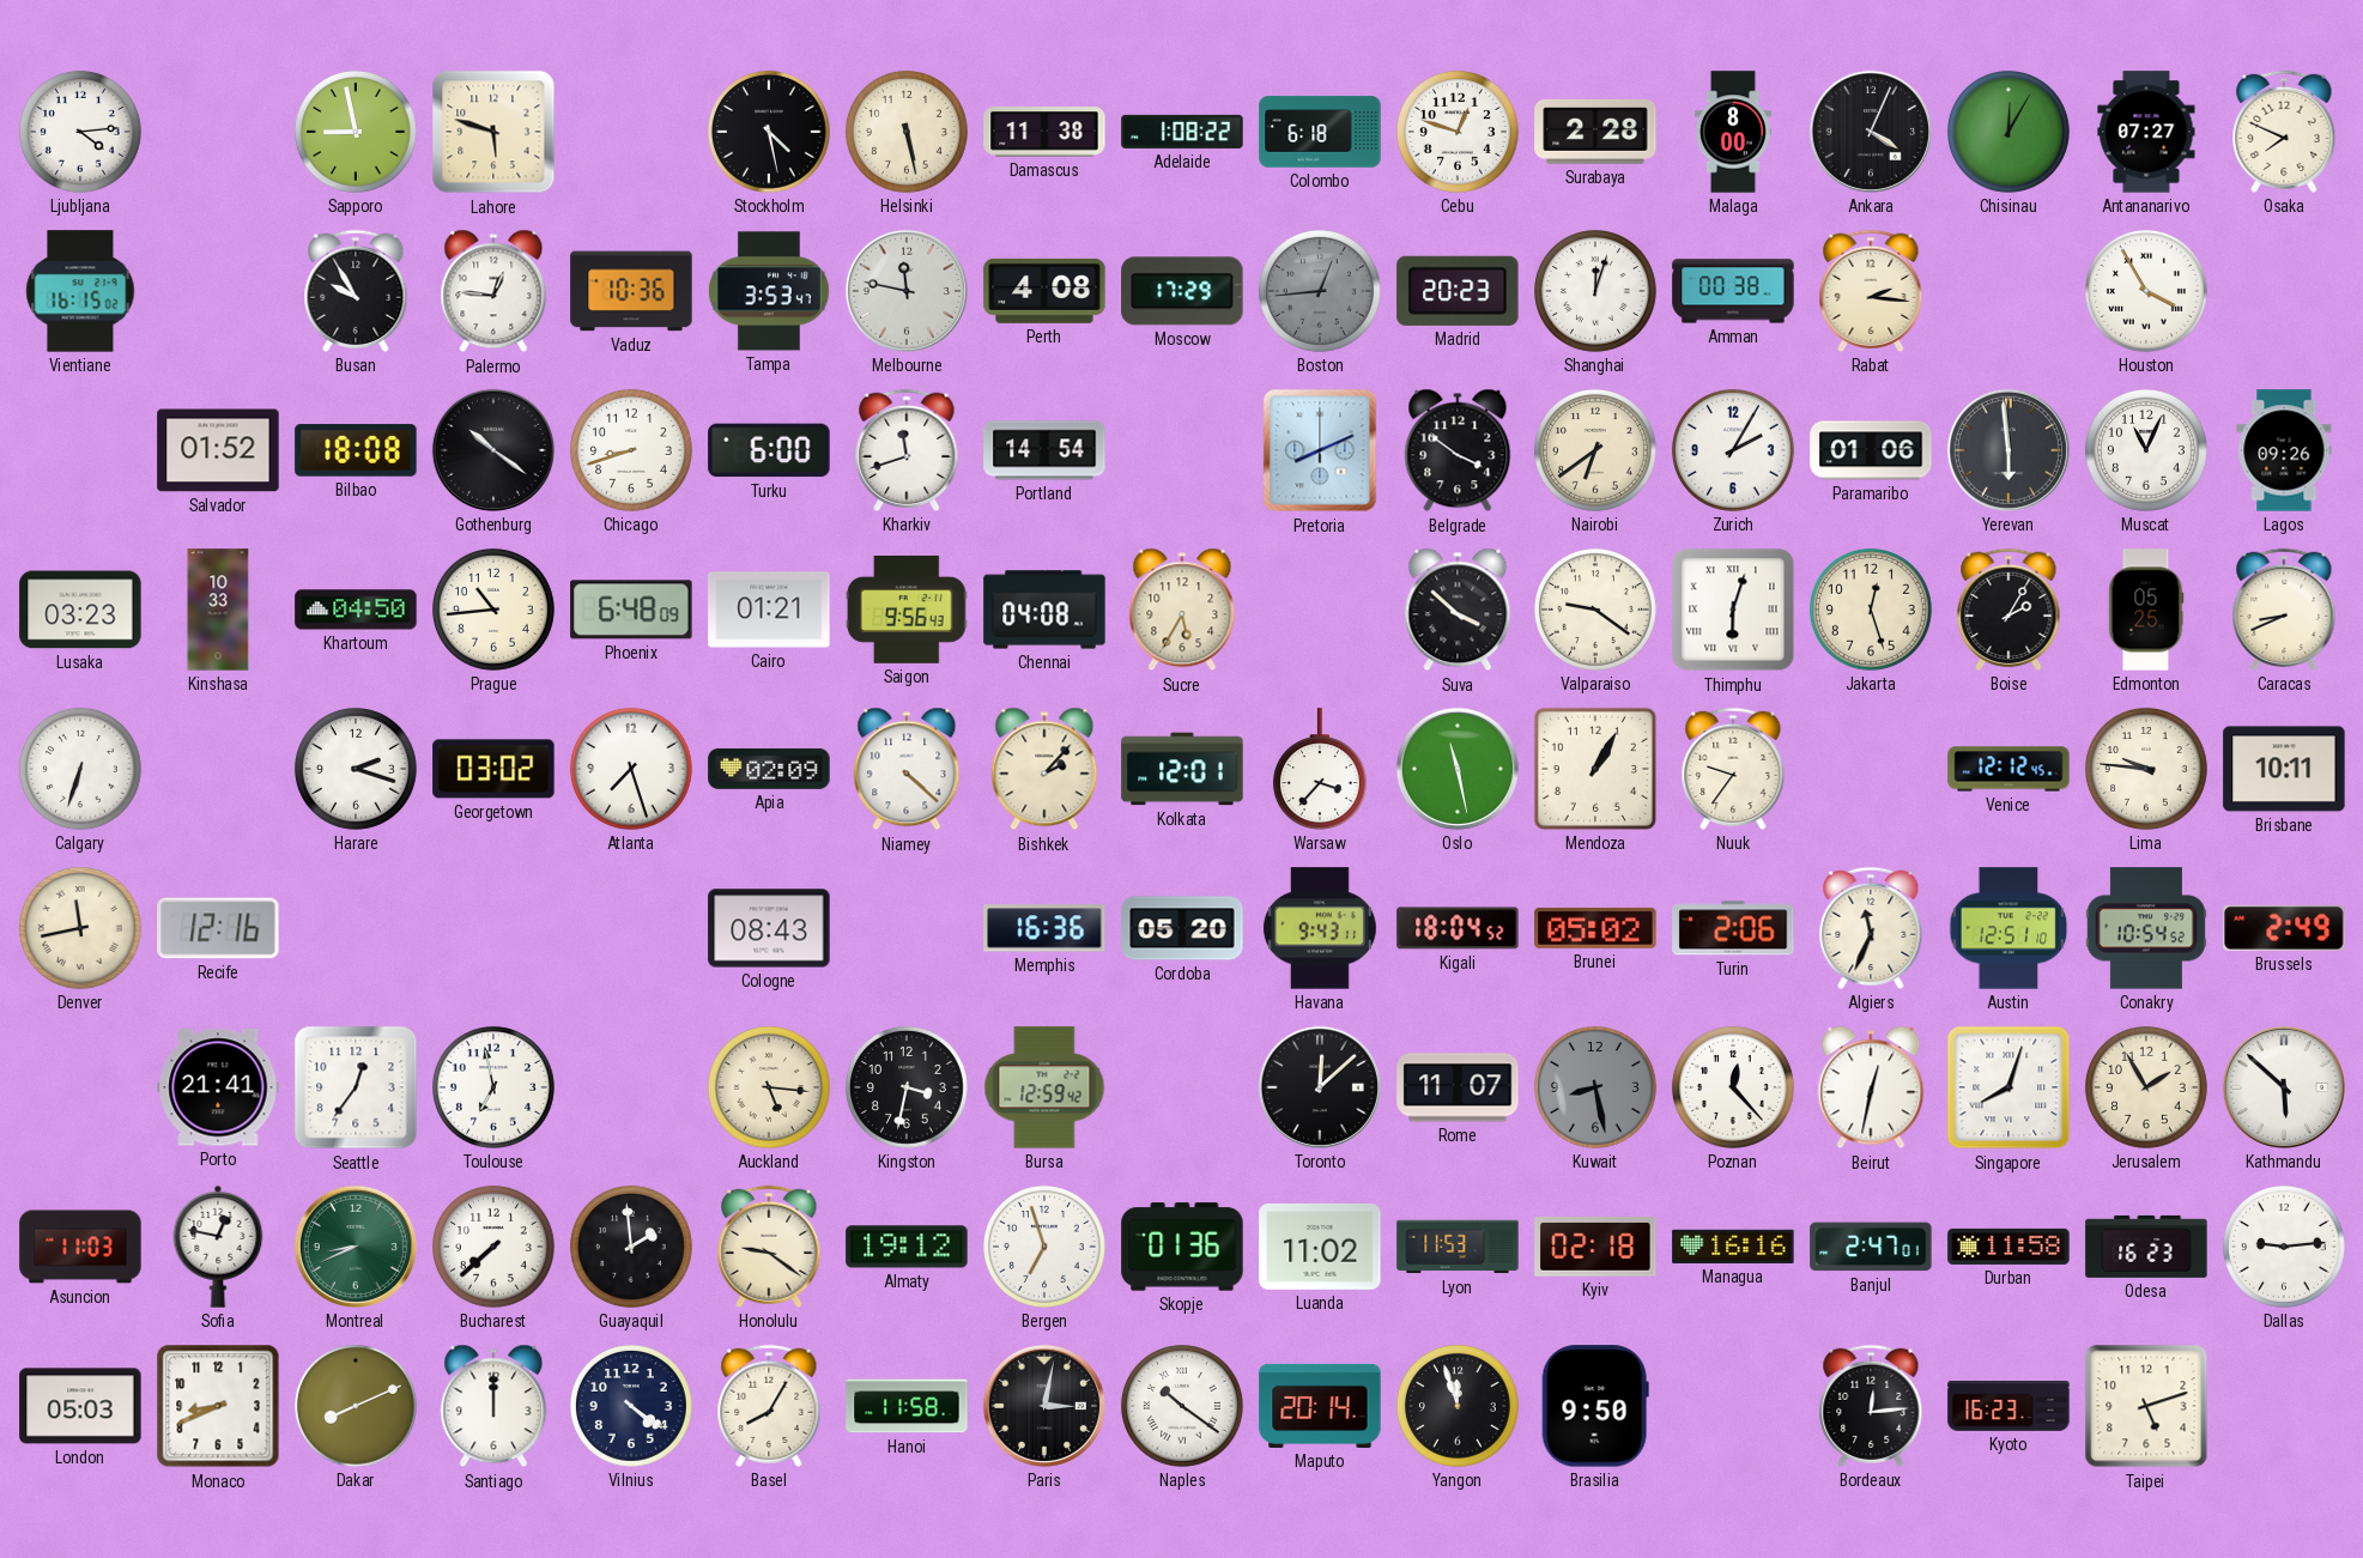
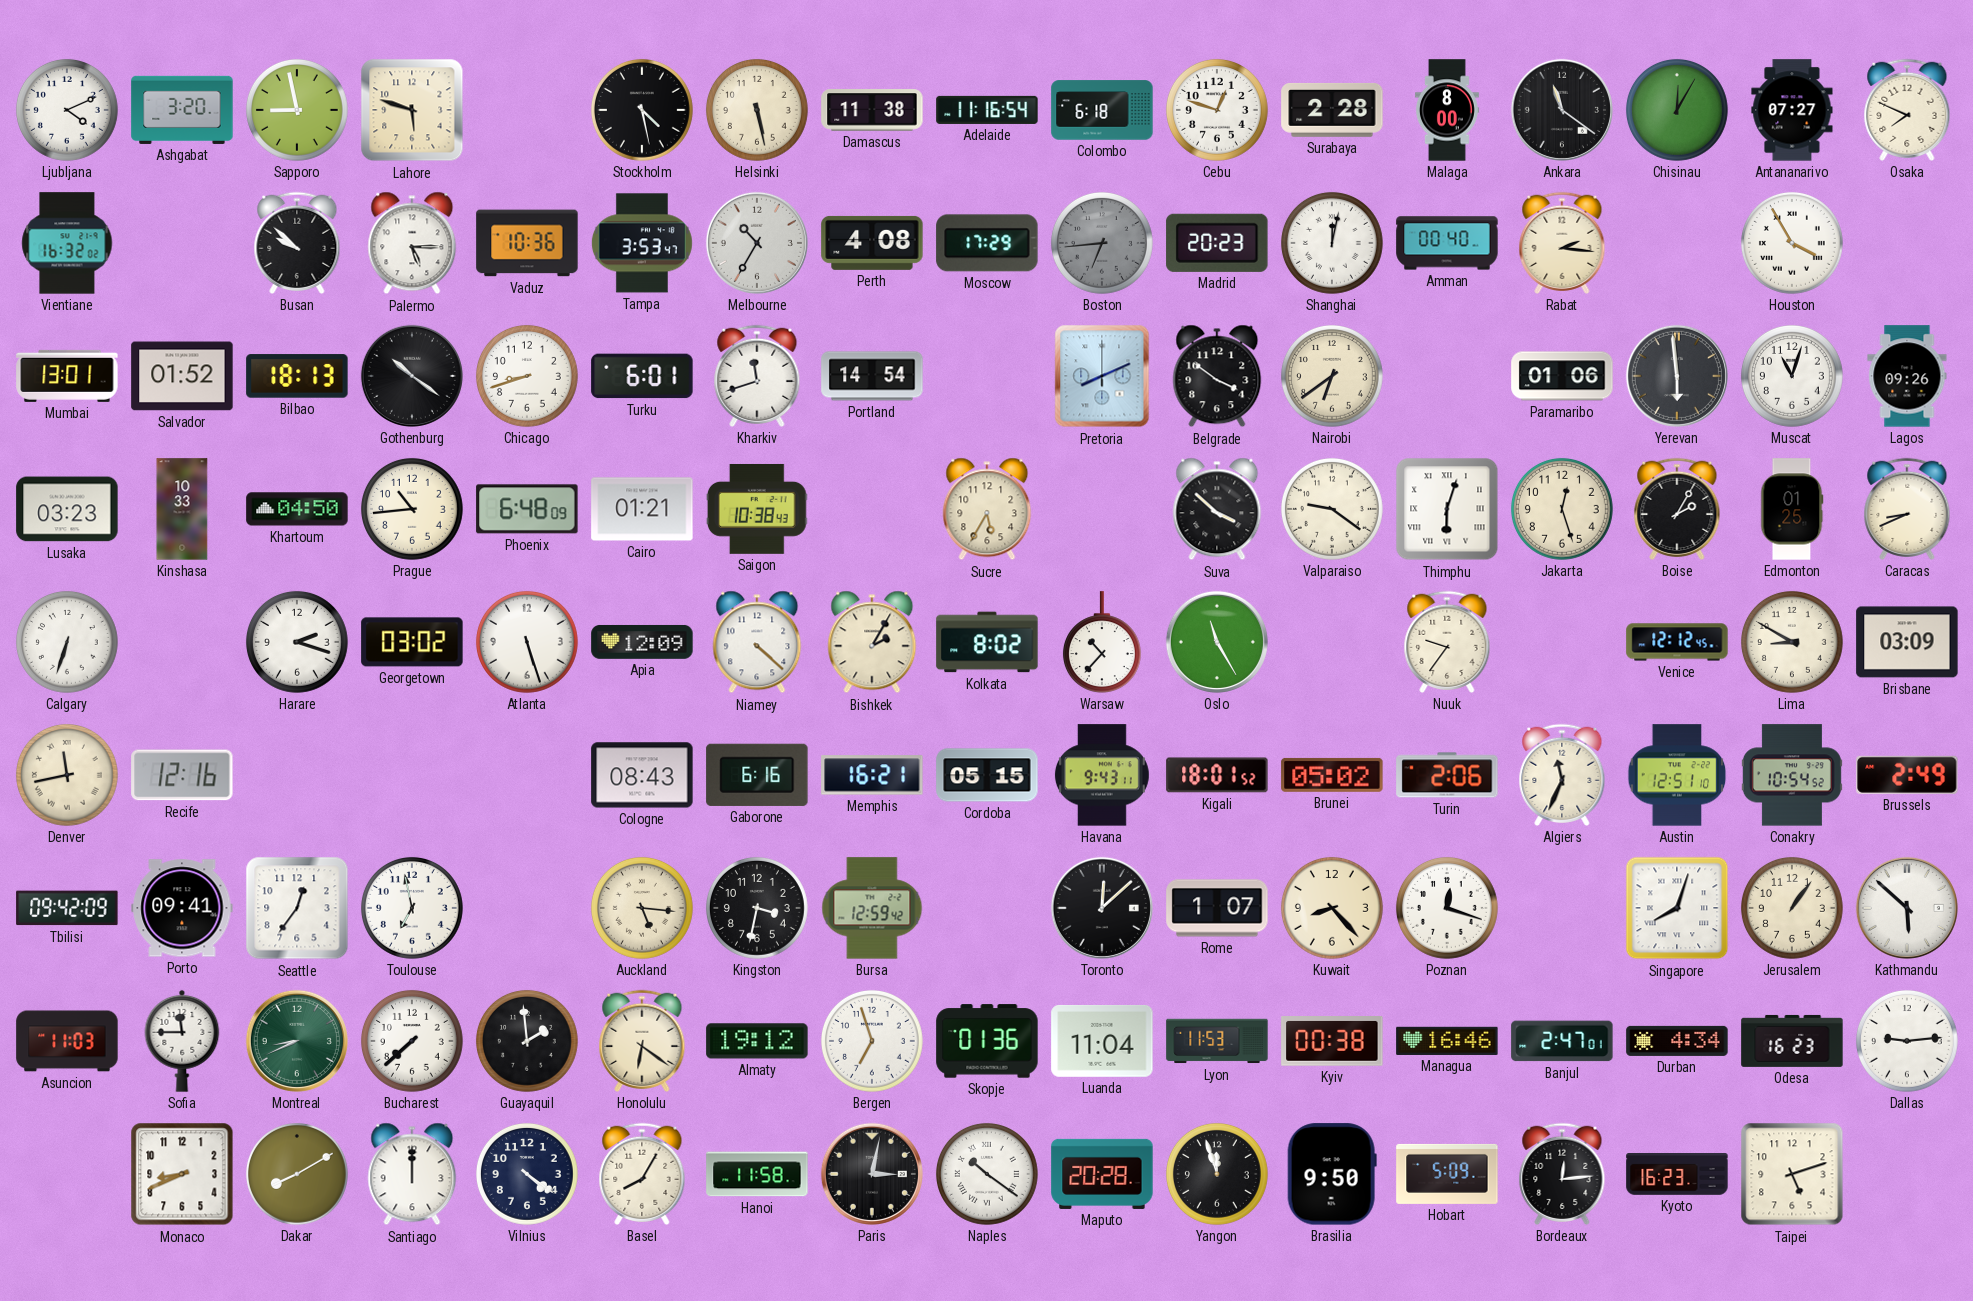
Ljubljana: 4:14 -> 4:11
Ashgabat: none -> 3:20
Adelaide: 1:08 -> 11:16
Ankara: 4:04 -> 11:21
Vientiane: 16:15 -> 16:32
Busan: 9:55 -> 9:52
Palermo: 12:46 -> 5:15
Melbourne: 11:47 -> 10:35
Boston: 12:44 -> 6:44
Shanghai: 12:03 -> 12:02
Amman: 00:38 -> 00:40
Mumbai: none -> 13:01
Bilbao: 18:08 -> 18:13
Turku: 6:00 -> 6:01
Zurich: 2:05 -> none
Muscat: 11:04 -> 11:03
Saigon: 9:56 -> 10:38
Chennai: 04:08 -> none
Edmonton: 05:25 -> 01:25
Atlanta: 7:27 -> 5:27
Apia: 02:09 -> 12:09
Bishkek: 2:07 -> 2:05
Kolkata: 12:01 -> 8:02
Warsaw: 3:37 -> 10:37
Oslo: 11:28 -> 11:25
Mendoza: 1:05 -> none
Lima: 9:46 -> 8:50
Brisbane: 10:11 -> 03:09
Gaborone: none -> 6:16
Memphis: 16:36 -> 16:21
Cordoba: 05:20 -> 05:15
Kigali: 18:04 -> 18:01
Tbilisi: none -> 09:42
Porto: 21:41 -> 09:41
Rome: 11:07 -> 1:07
Kuwait: 8:28 -> 8:23
Kuwait dial: grey -> cream
Poznan: 12:23 -> 12:18
Beirut: 12:32 -> none
Jerusalem: 1:55 -> 1:06
Sofia: 12:47 -> 11:45
Honolulu: 9:21 -> 6:21
Luanda: 11:02 -> 11:04
Kyiv: 02:18 -> 00:38
Managua: 16:16 -> 16:46
Durban: 11:58 -> 4:34
London: 05:03 -> none
Dakar: 8:11 -> 8:10
Maputo: 20:14 -> 20:28
Hobart: none -> 5:09
